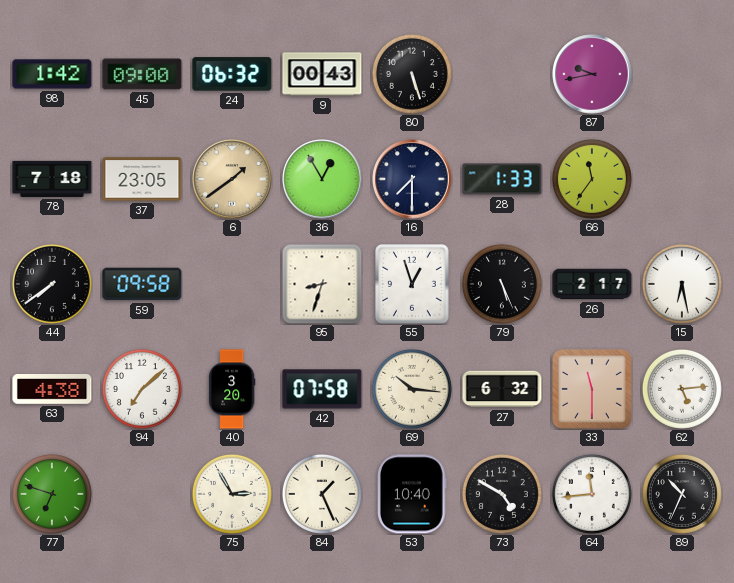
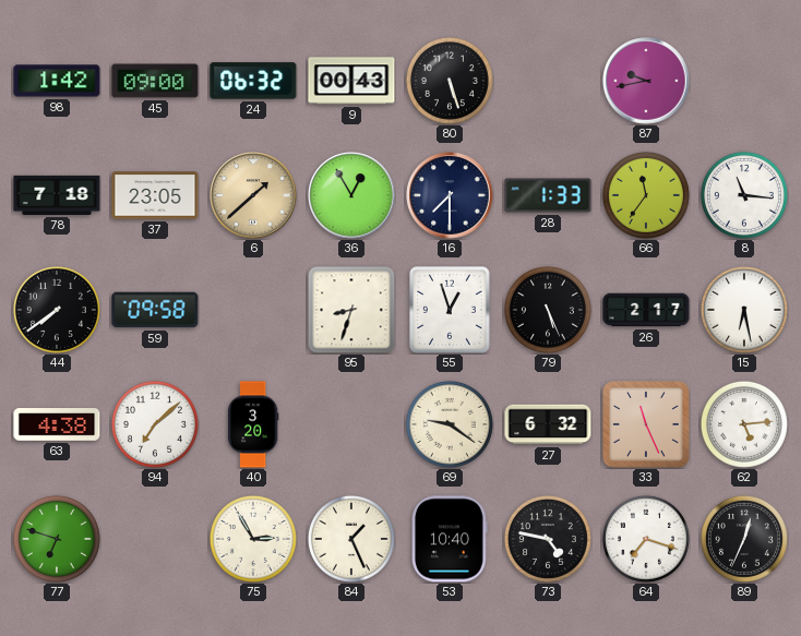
6: 1:39 -> 1:38
8: none -> 11:16
42: 07:58 -> none
69: 10:16 -> 9:21
33: 11:30 -> 11:26
73: 4:50 -> 4:47
64: 11:44 -> 7:18
89: 10:34 -> 12:34
